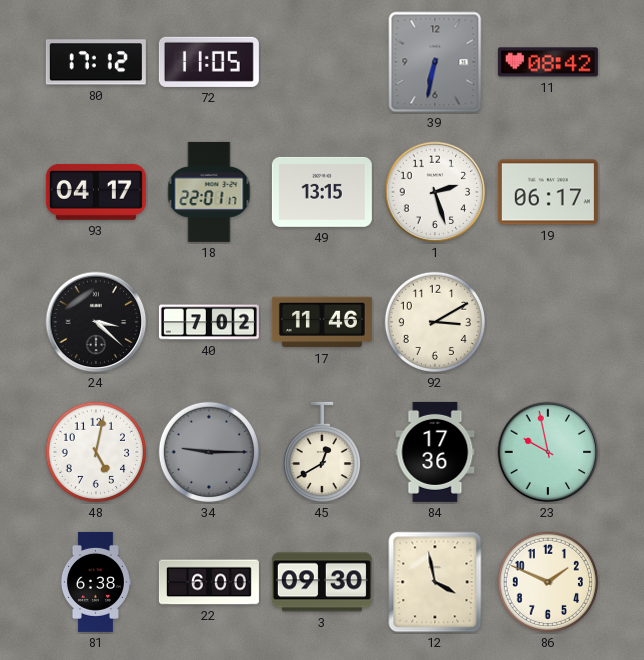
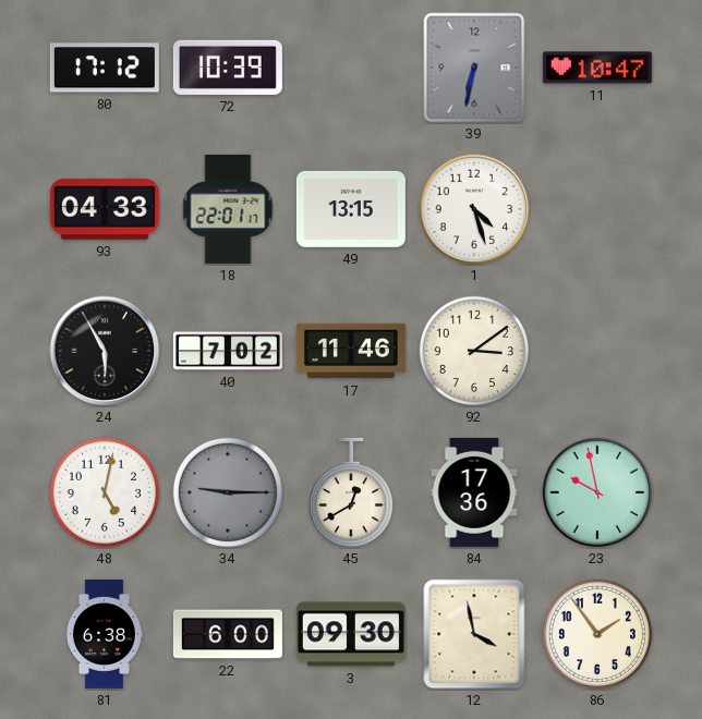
72: 11:05 -> 10:39
11: 08:42 -> 10:47
93: 04:17 -> 04:33
1: 2:27 -> 4:27
19: 06:17 -> none
24: 3:22 -> 5:55
92: 3:10 -> 3:09
86: 1:49 -> 1:54
